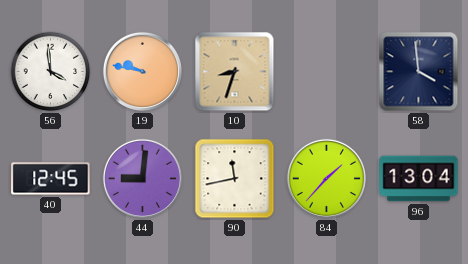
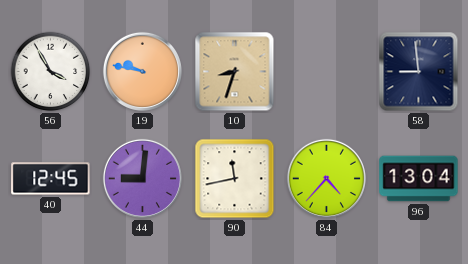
56: 3:59 -> 3:55
58: 3:59 -> 8:59
84: 1:37 -> 4:37
